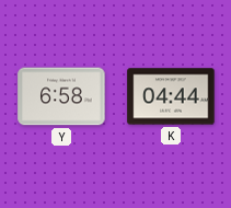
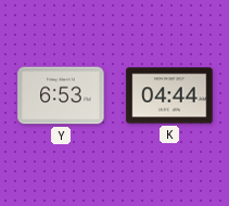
Y: 6:58 -> 6:53
